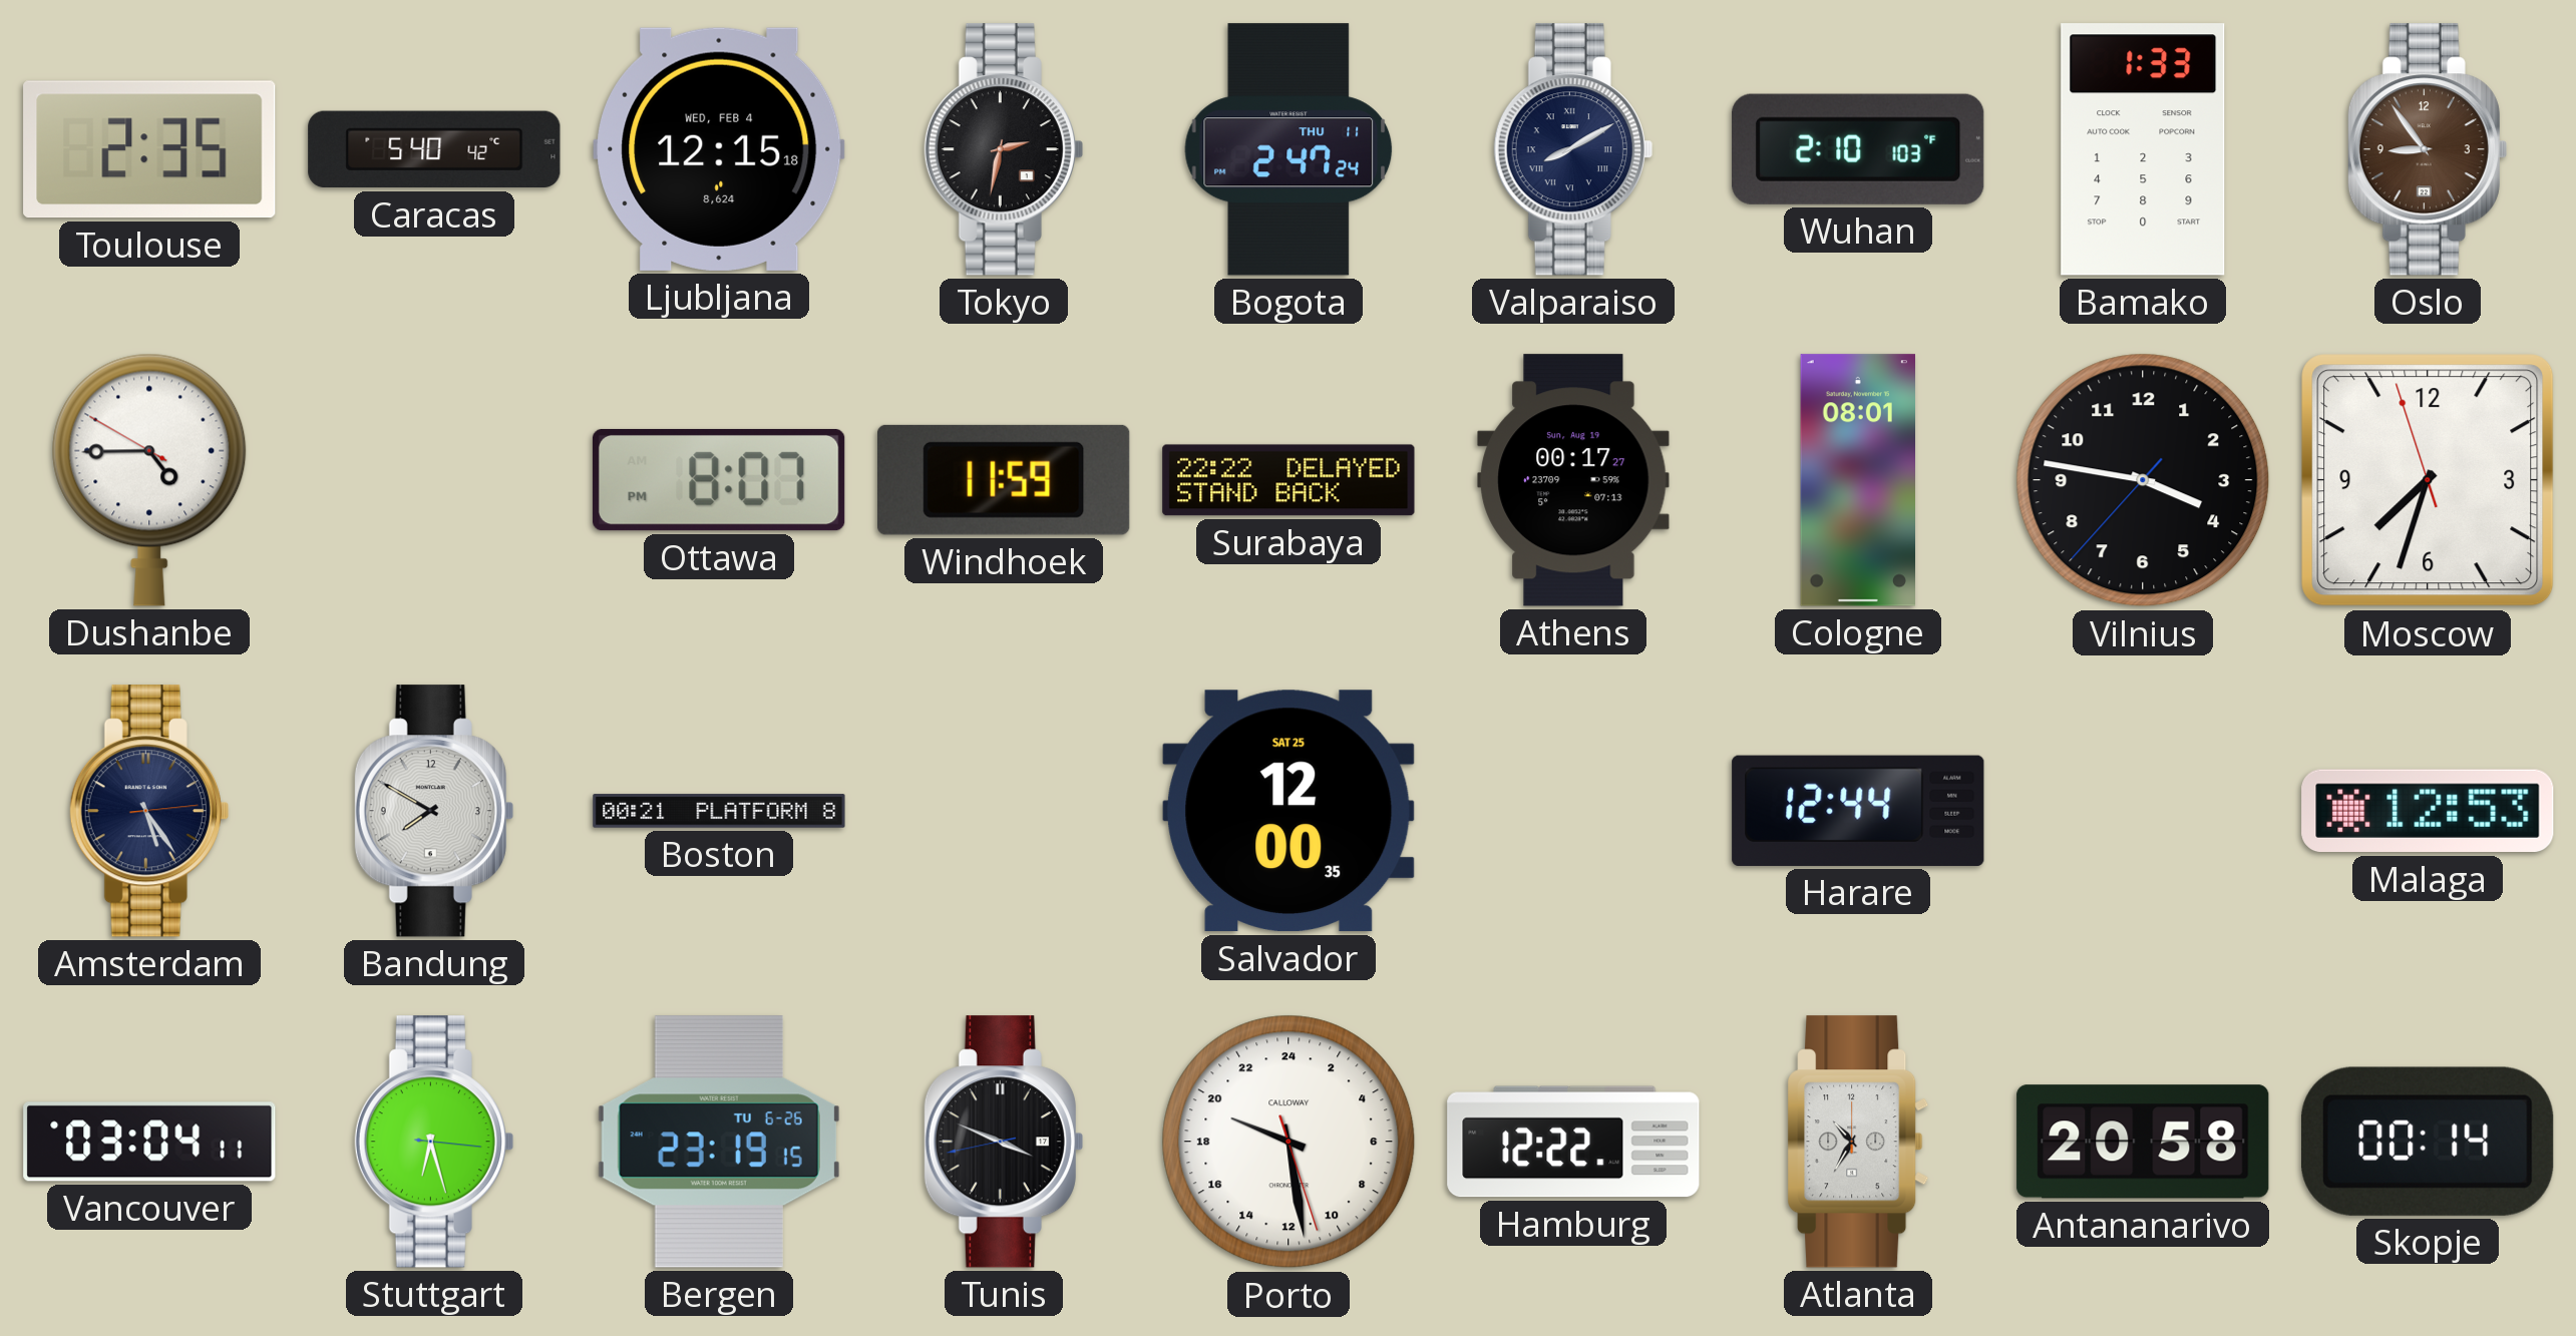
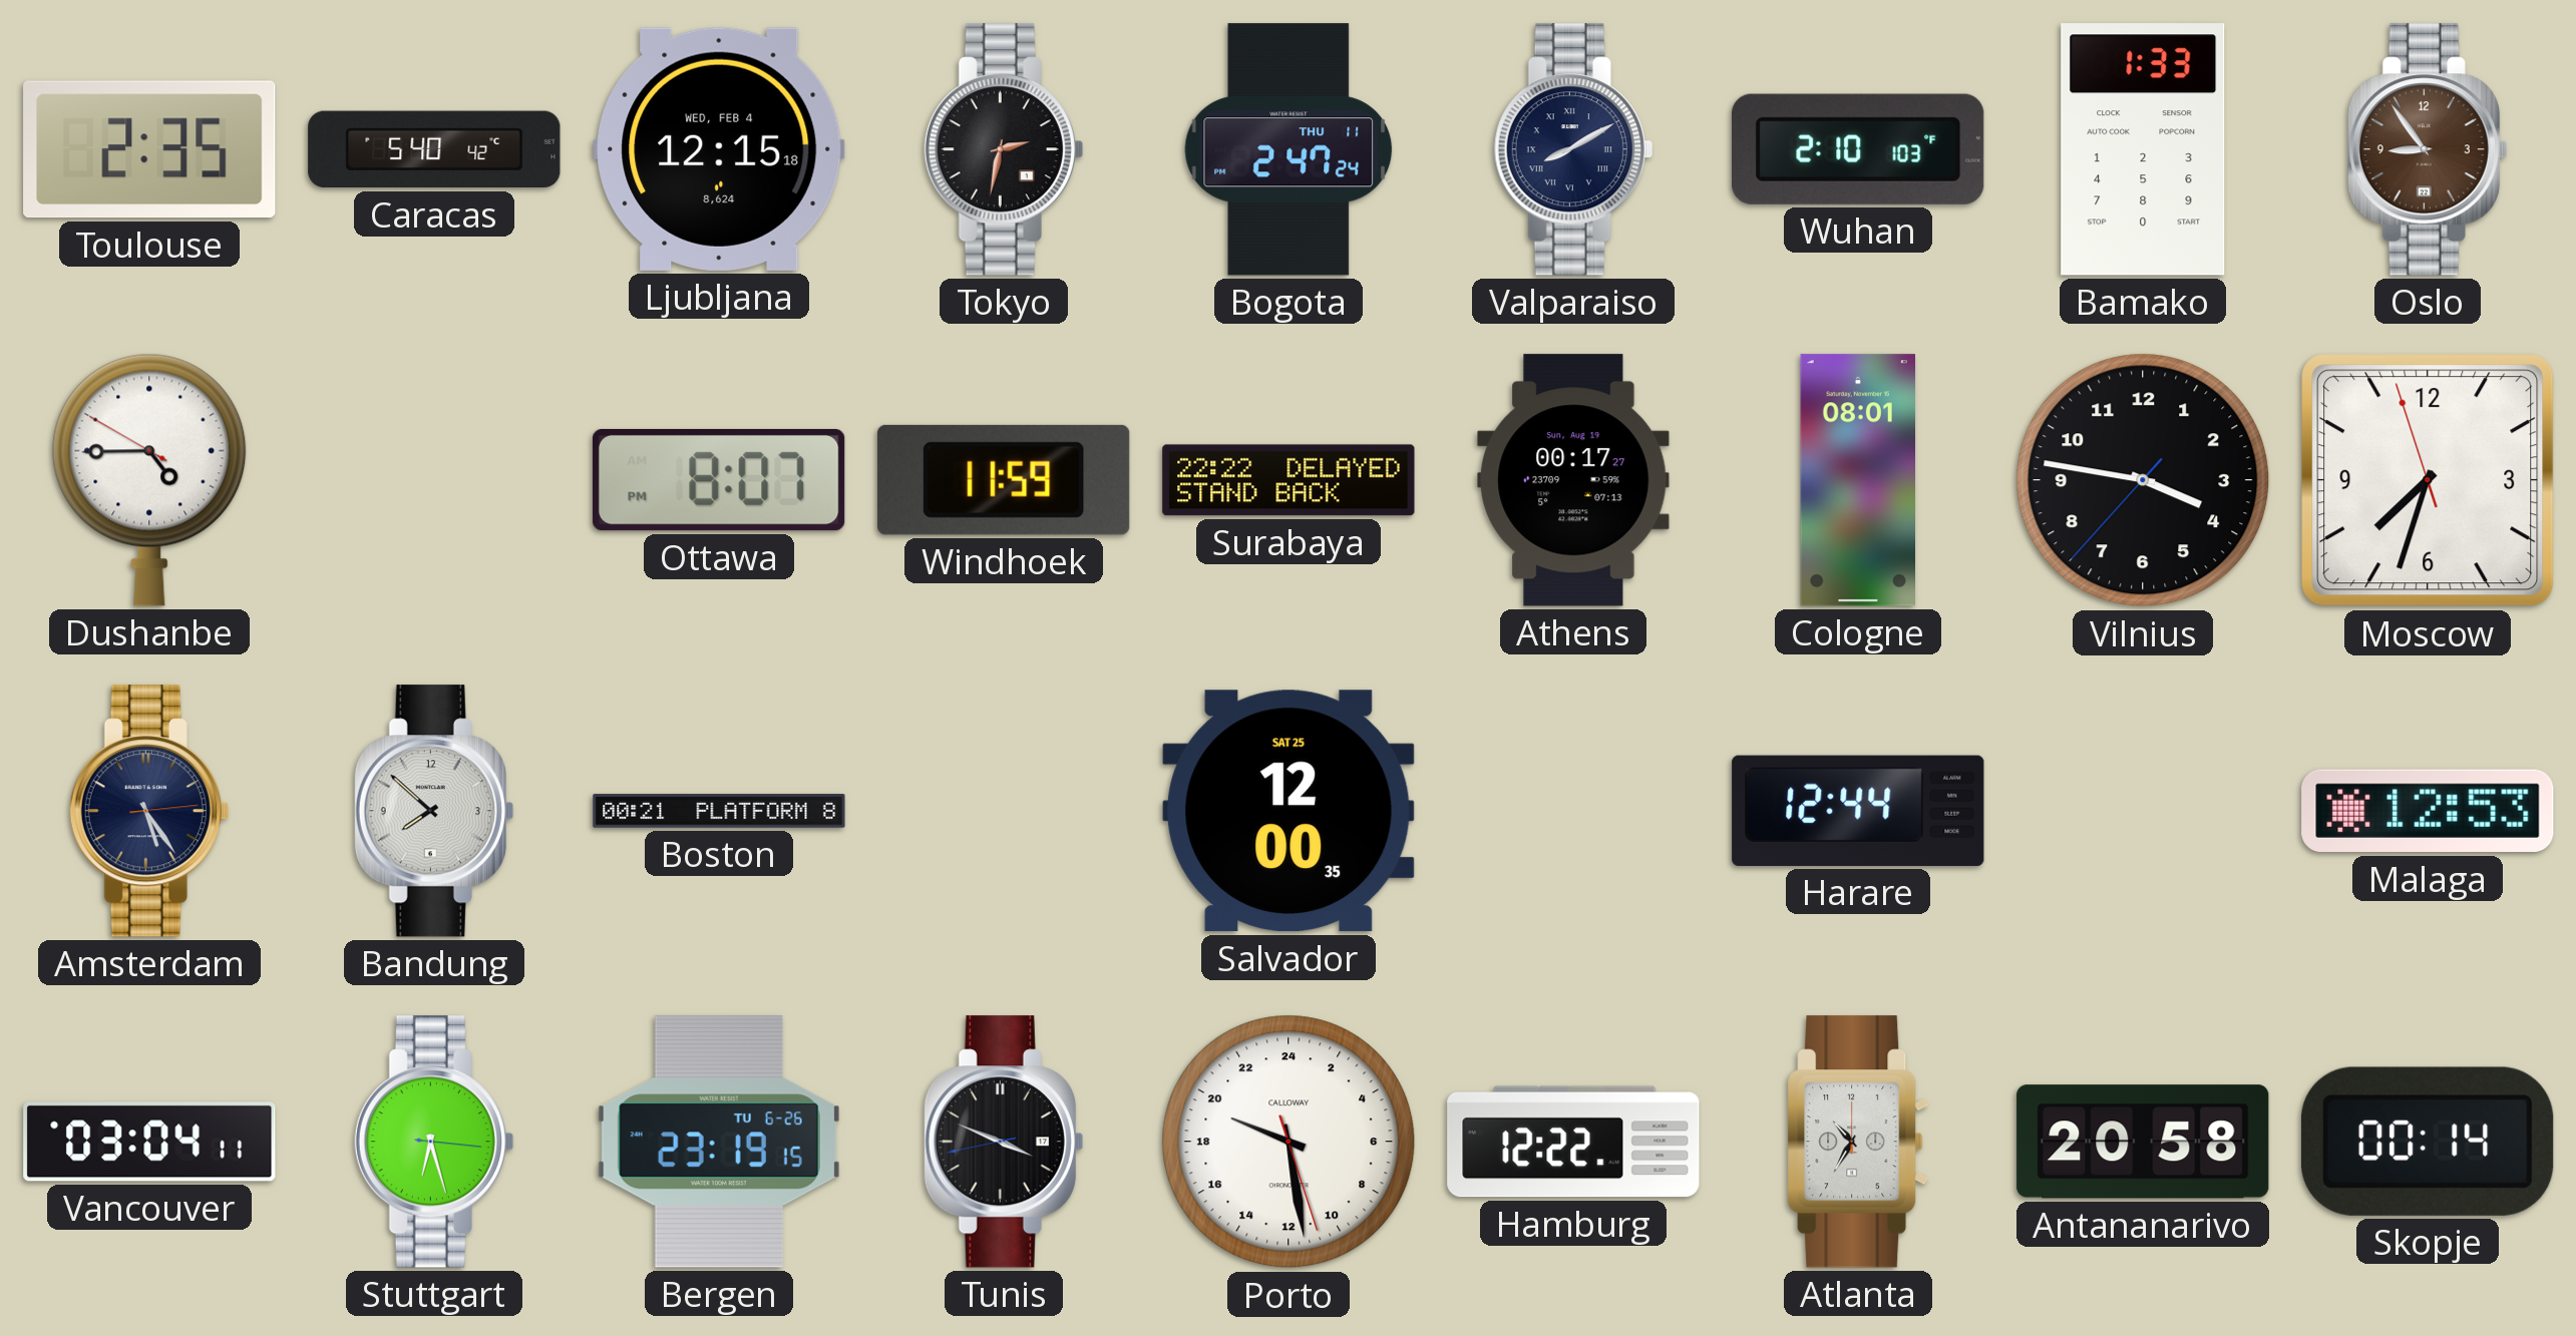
Bandung: 7:50 -> 7:52
